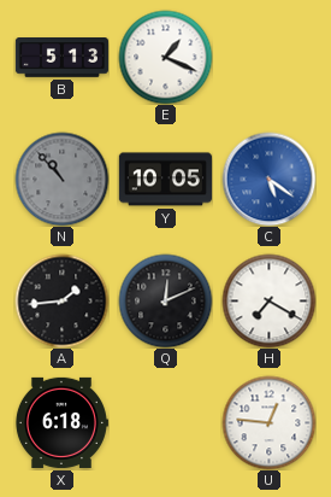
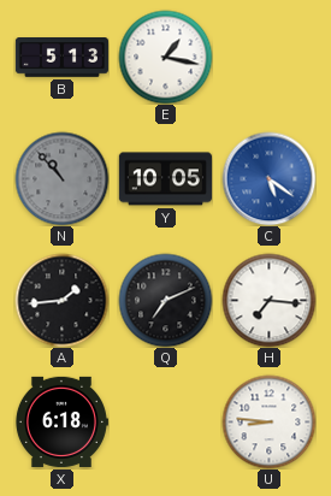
E: 1:19 -> 1:17
Q: 12:11 -> 7:11
H: 7:20 -> 7:16
U: 12:46 -> 8:46
